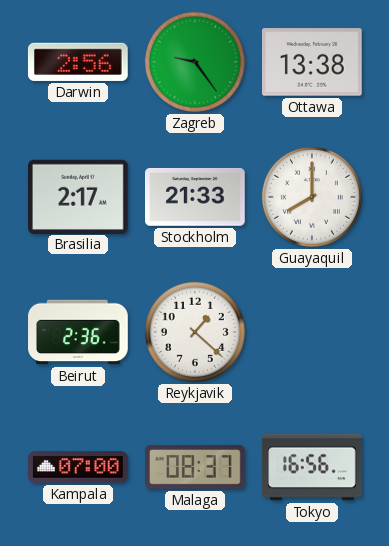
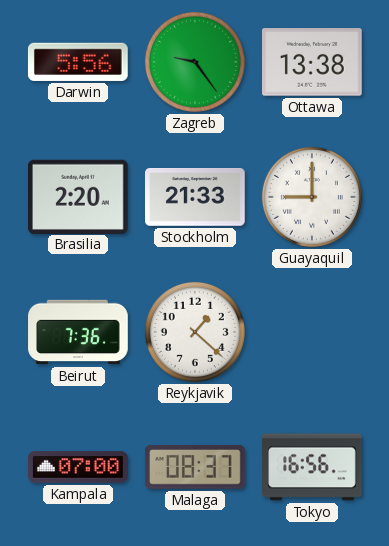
Darwin: 2:56 -> 5:56
Brasilia: 2:17 -> 2:20
Guayaquil: 8:00 -> 9:00
Beirut: 2:36 -> 7:36
